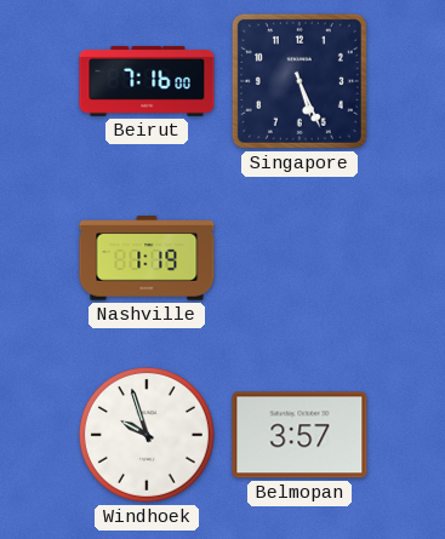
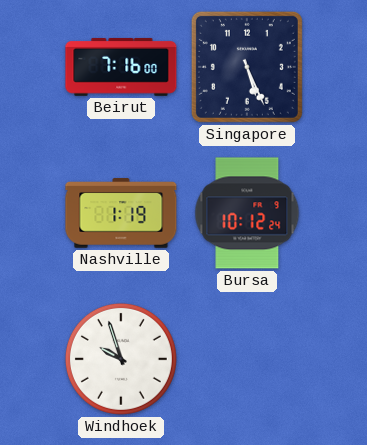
Bursa: none -> 10:12
Belmopan: 3:57 -> none
